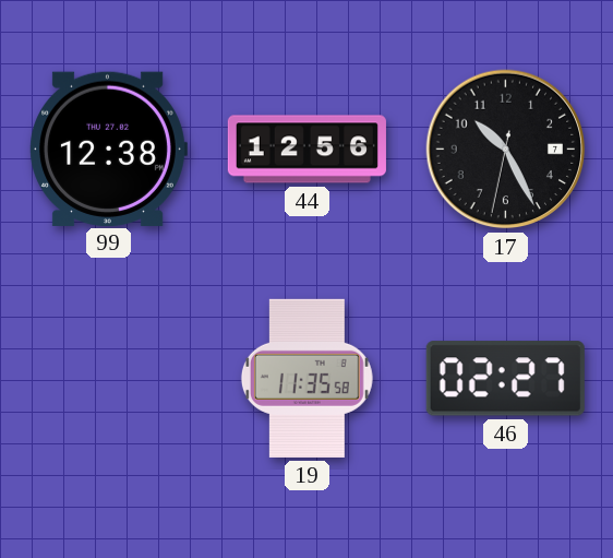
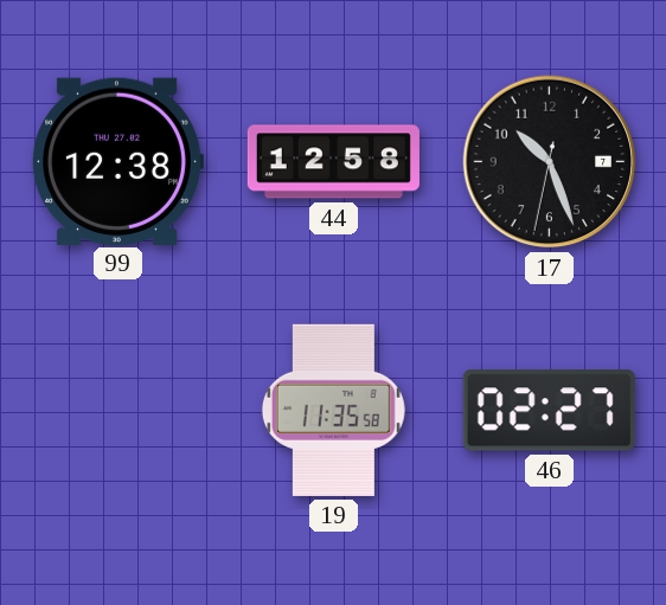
44: 12:56 -> 12:58
17: 10:25 -> 10:26
